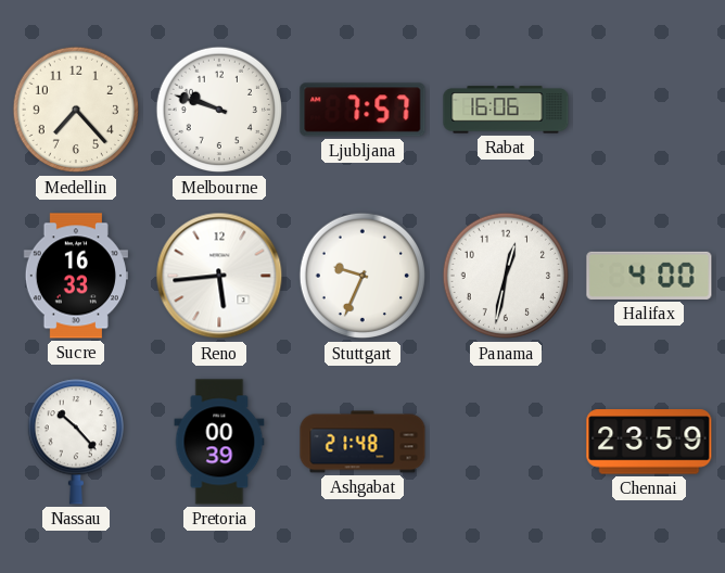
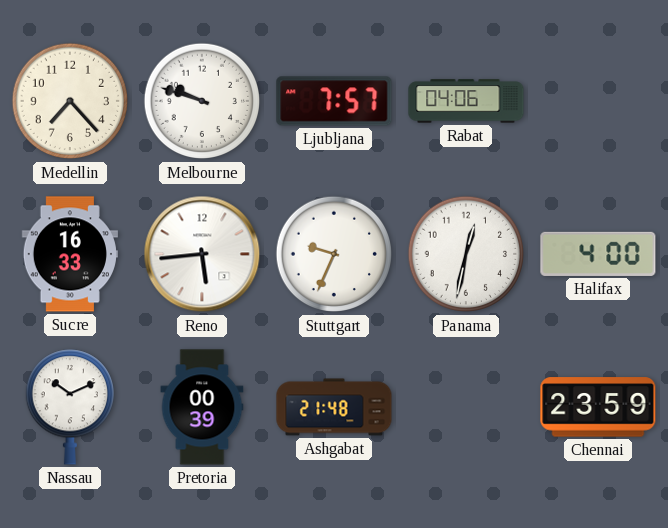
Rabat: 16:06 -> 04:06
Nassau: 10:23 -> 10:11
